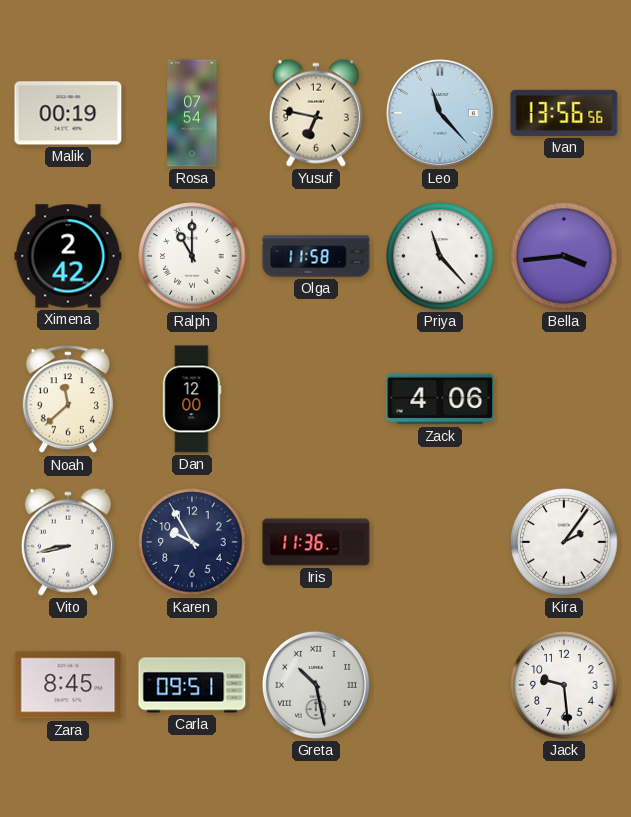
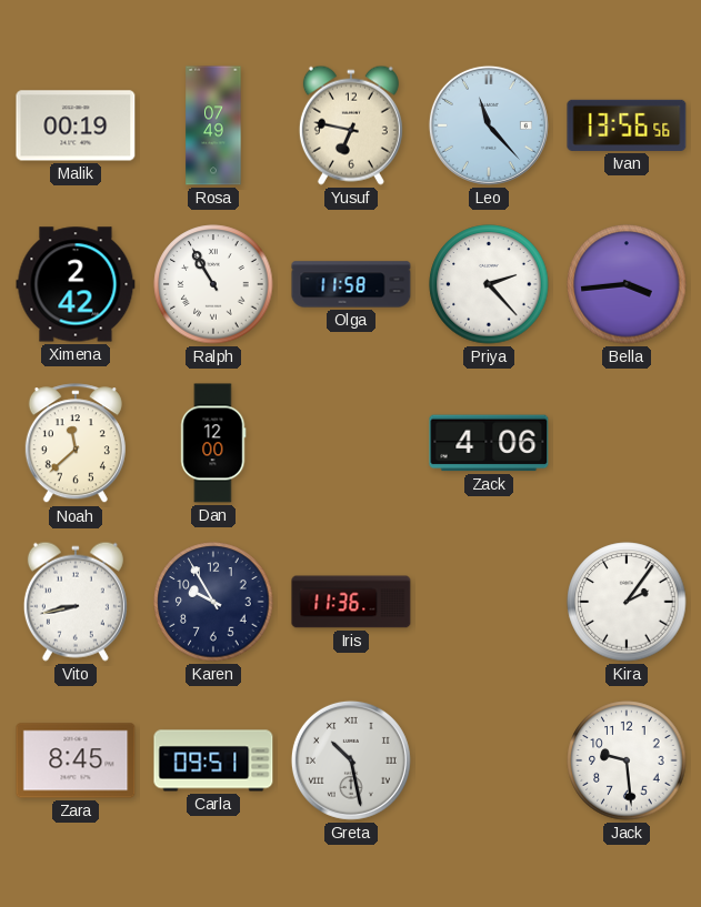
Rosa: 07:54 -> 07:49
Ralph: 11:00 -> 10:55
Priya: 11:23 -> 2:23
